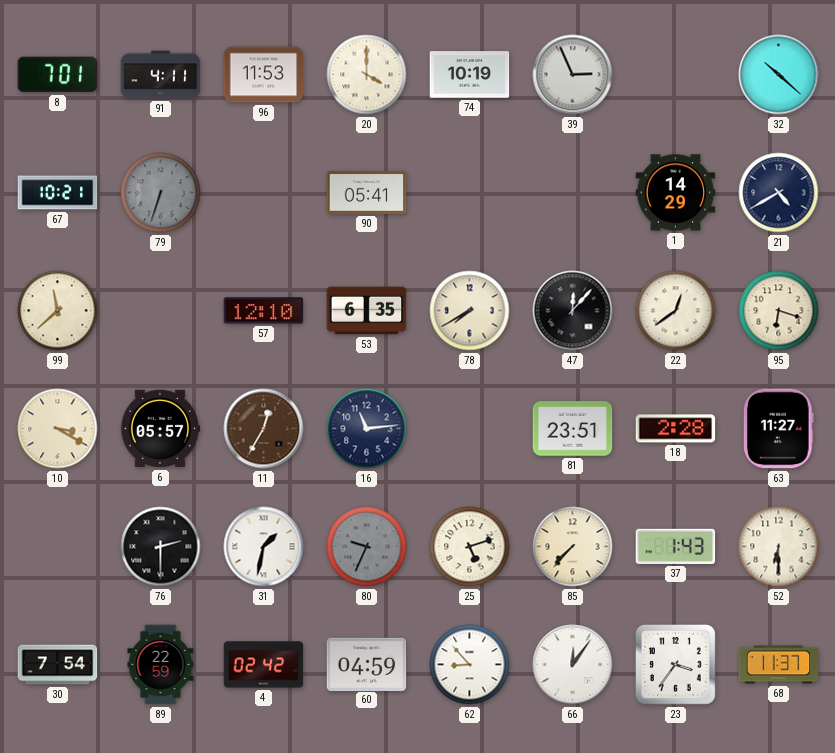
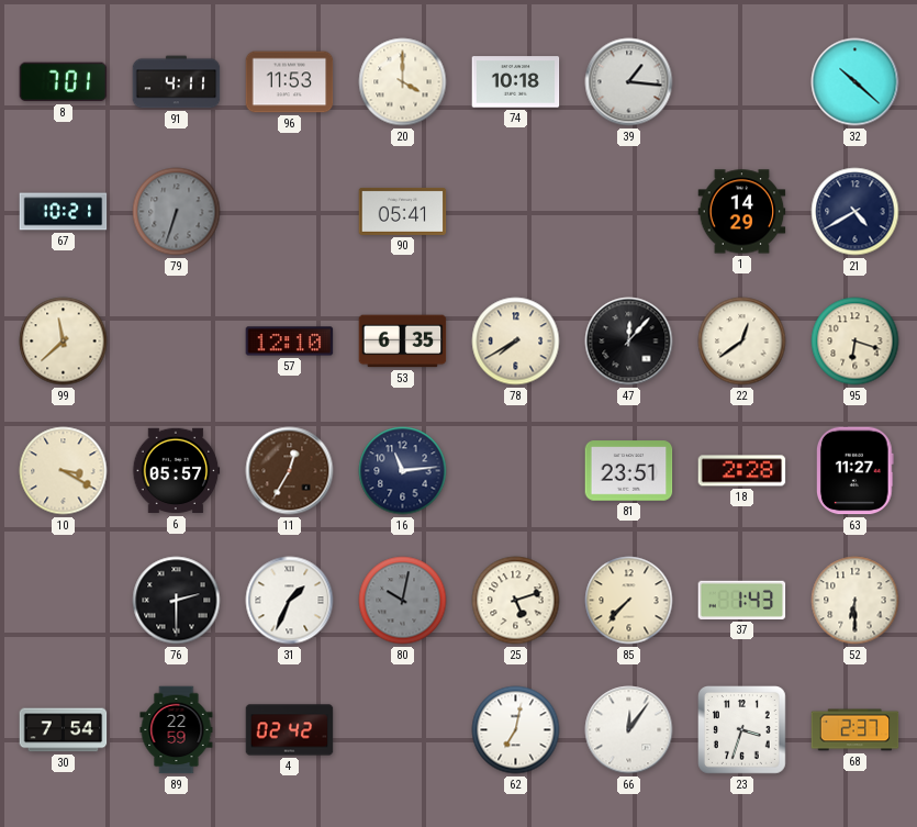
74: 10:19 -> 10:18
39: 2:56 -> 1:16
31: 1:32 -> 1:34
80: 9:34 -> 10:02
60: 04:59 -> none
62: 8:53 -> 7:02
23: 3:36 -> 3:33
68: 11:37 -> 2:37
